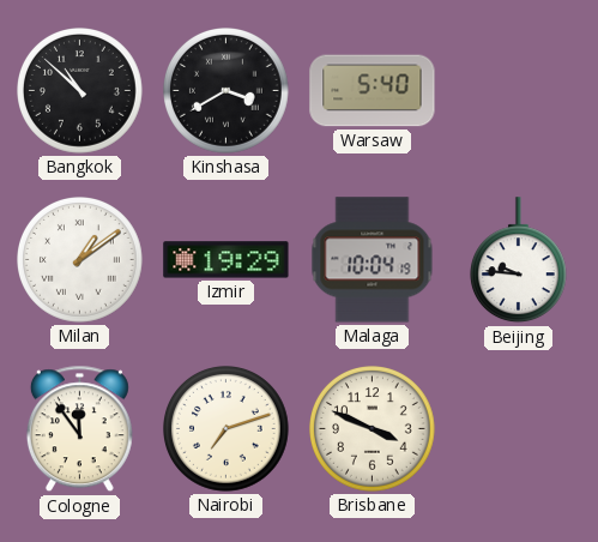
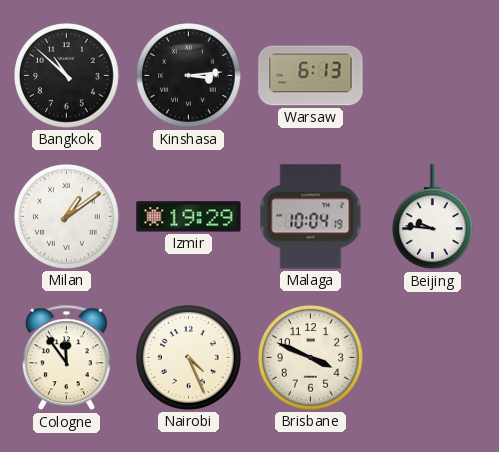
Kinshasa: 3:40 -> 3:14
Warsaw: 5:40 -> 6:13
Nairobi: 7:12 -> 4:26
